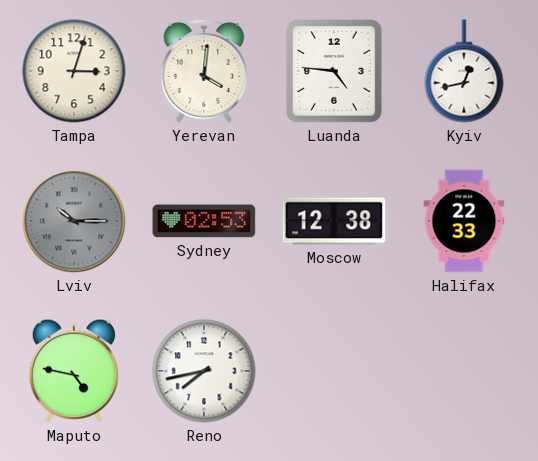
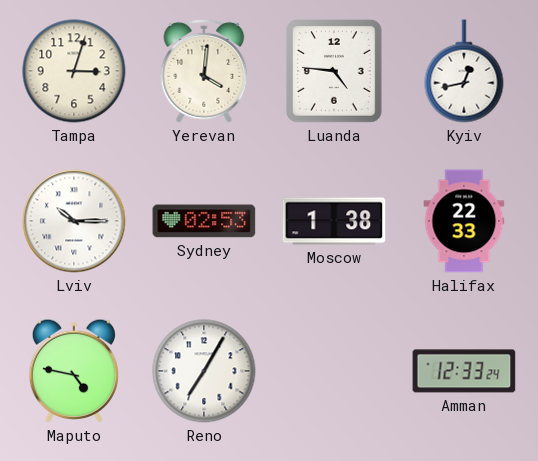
Lviv dial: grey -> white
Moscow: 12:38 -> 1:38
Reno: 7:43 -> 7:05
Amman: none -> 12:33
